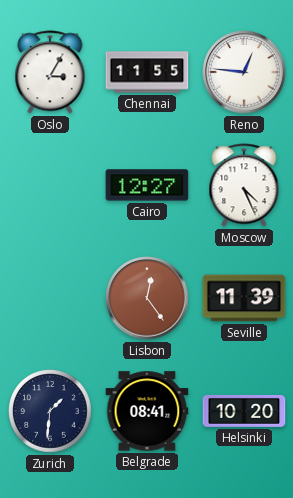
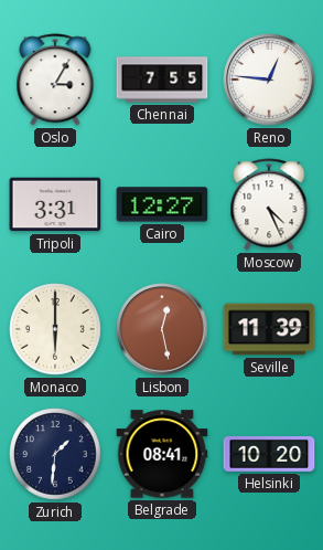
Chennai: 11:55 -> 7:55
Tripoli: none -> 3:31
Monaco: none -> 6:00
Lisbon: 12:24 -> 12:28
